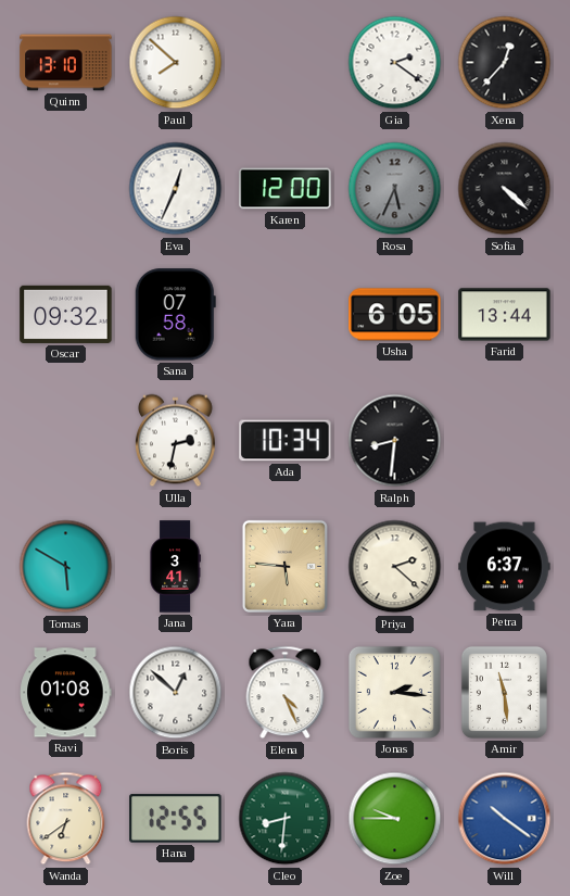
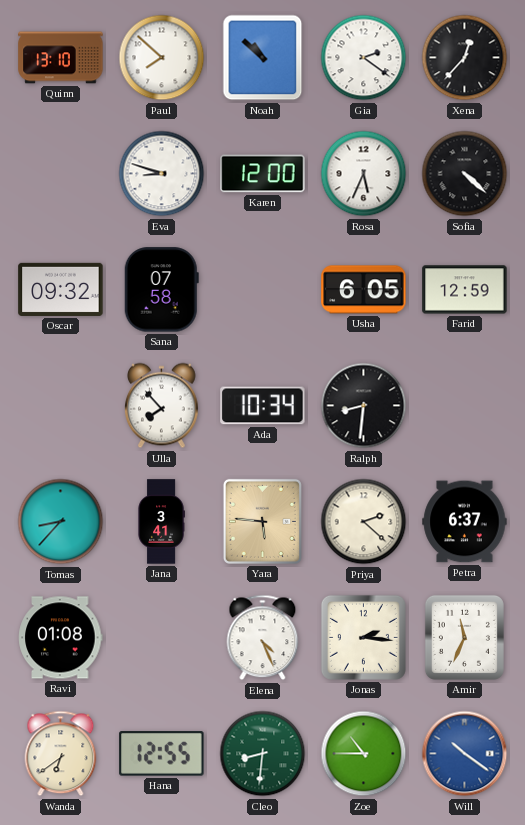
Noah: none -> 10:52
Eva: 12:34 -> 8:48
Rosa dial: grey -> white
Farid: 13:44 -> 12:59
Ulla: 2:32 -> 7:53
Tomas: 5:50 -> 8:37
Boris: 12:52 -> none
Amir: 11:29 -> 11:34
Zoe: 9:45 -> 10:45
